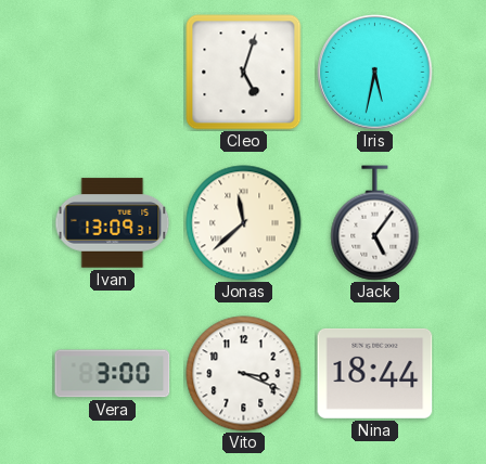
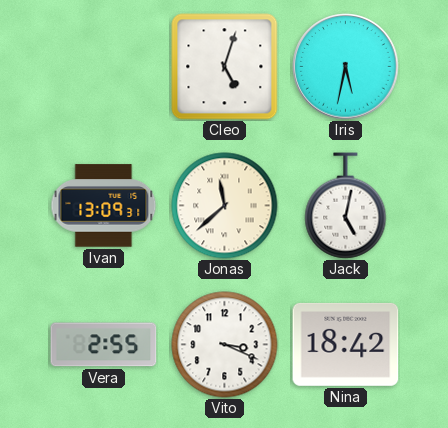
Jack: 5:06 -> 5:02
Vera: 3:00 -> 2:55
Nina: 18:44 -> 18:42
